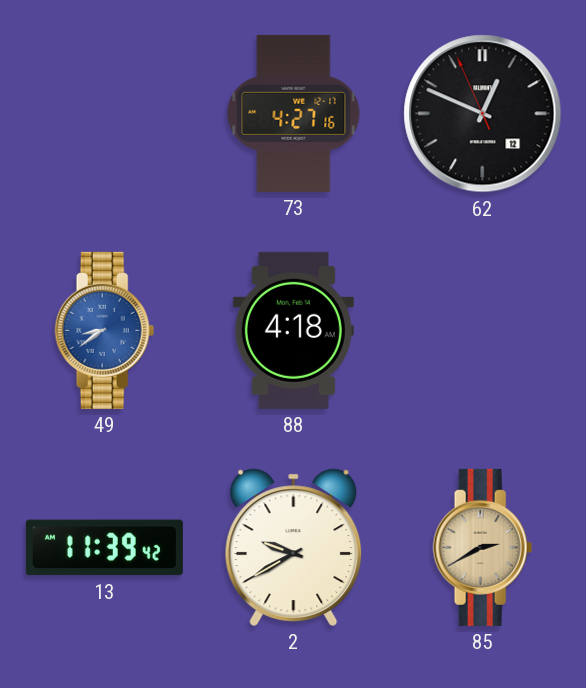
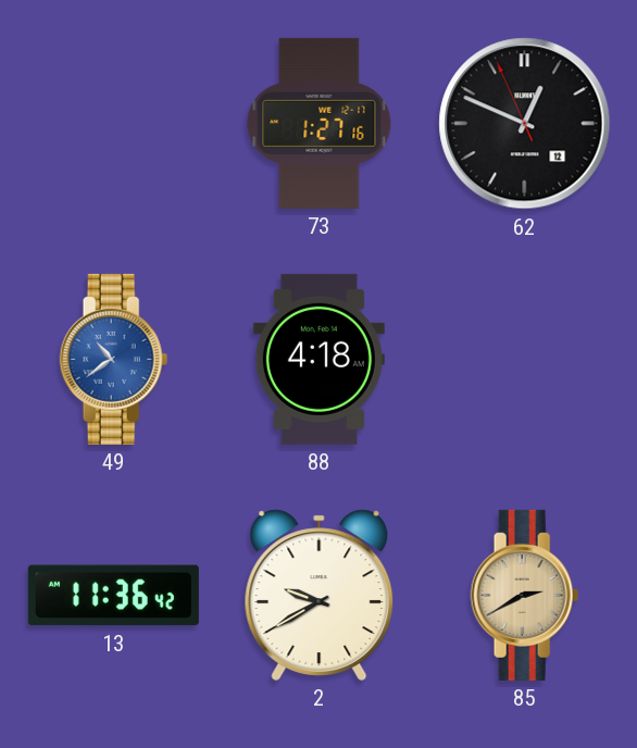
73: 4:27 -> 1:27
49: 8:39 -> 10:39
13: 11:39 -> 11:36
